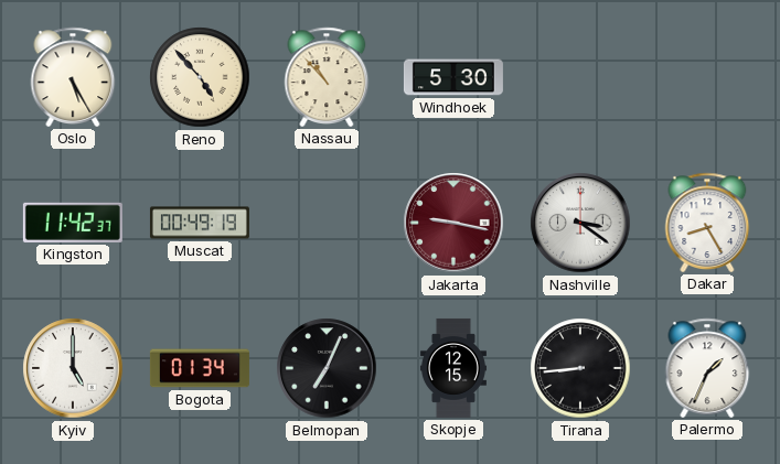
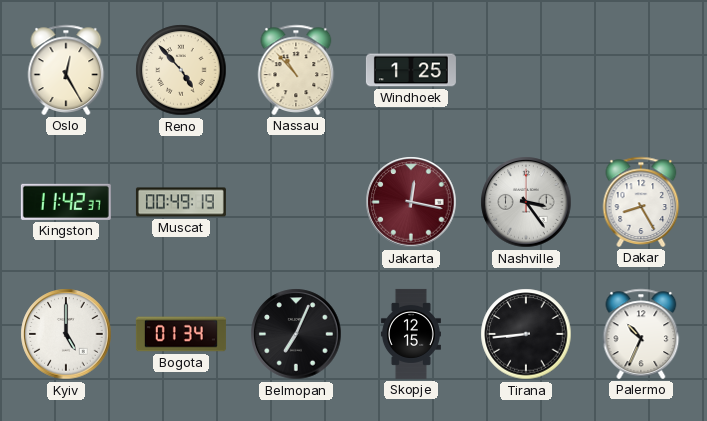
Oslo: 5:25 -> 12:25
Windhoek: 5:30 -> 1:25
Jakarta: 9:17 -> 12:17
Nashville: 3:21 -> 3:24
Palermo: 1:34 -> 10:34
